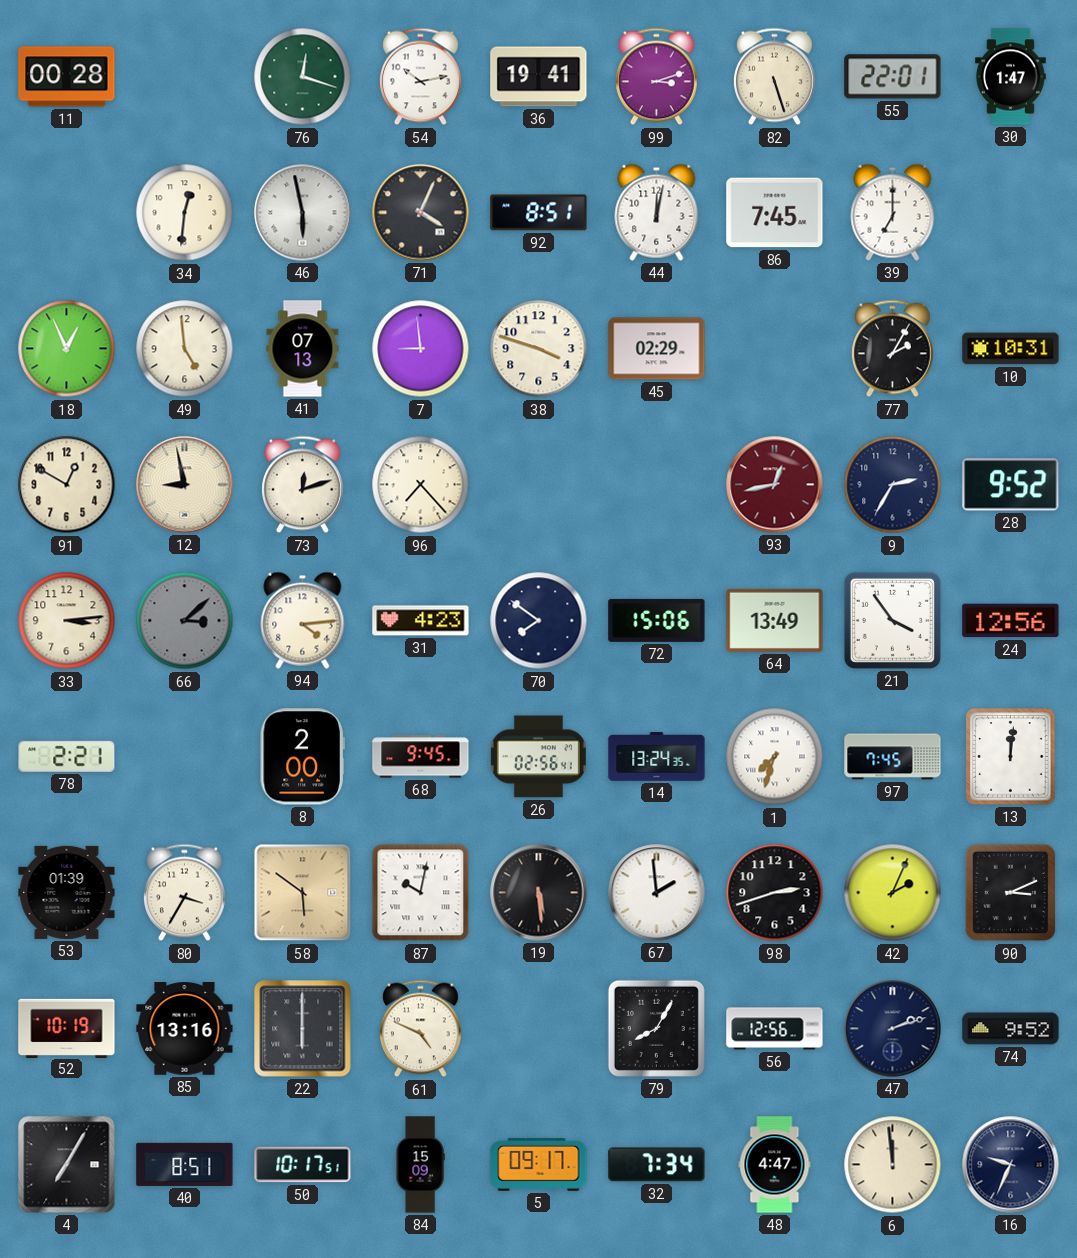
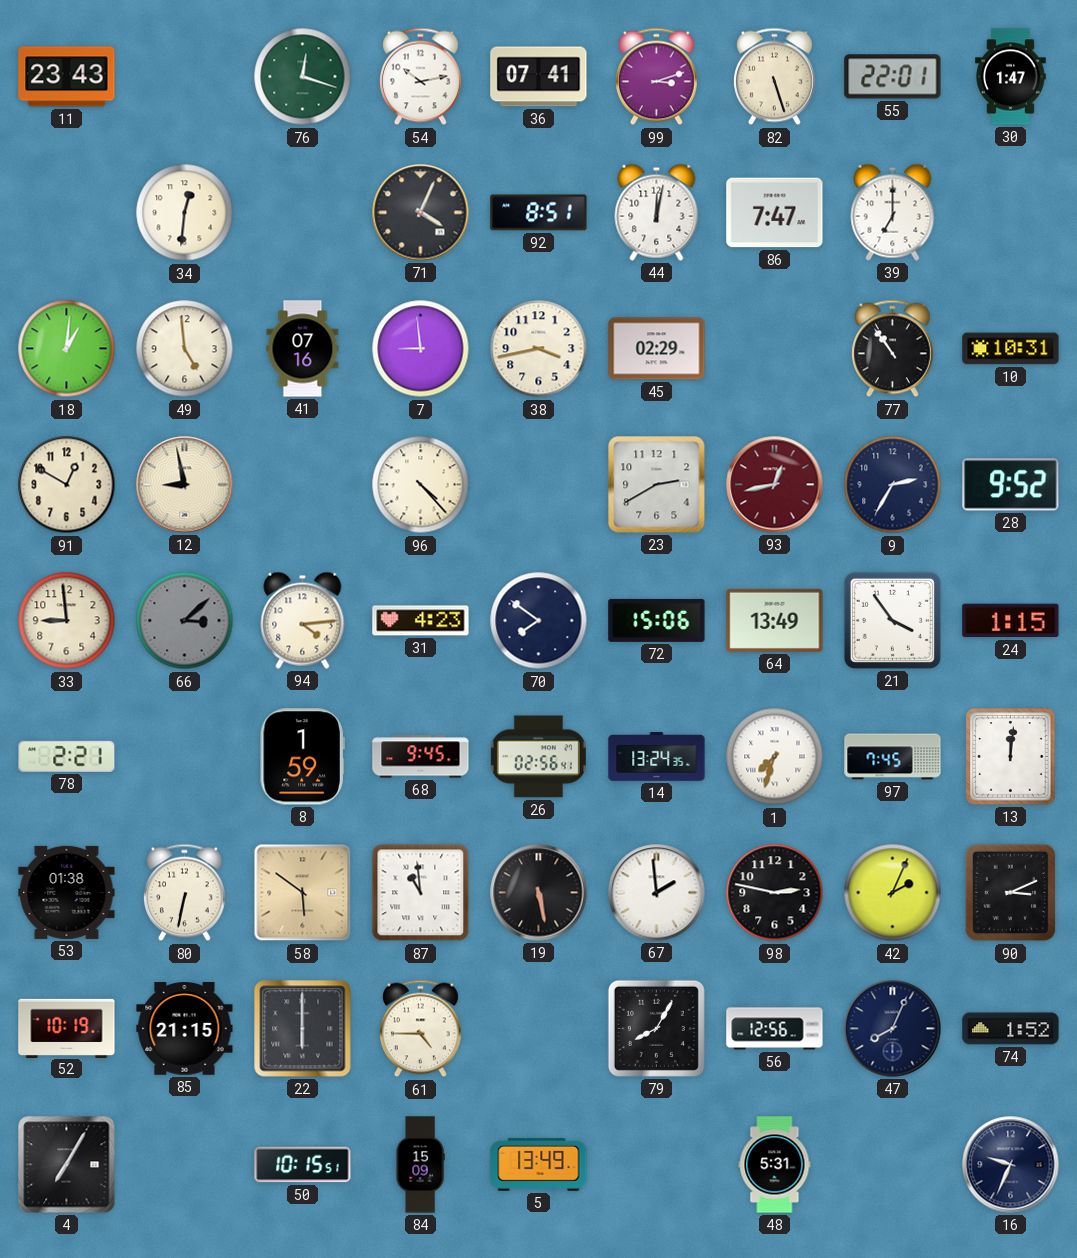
11: 00:28 -> 23:43
36: 19:41 -> 07:41
46: 5:58 -> none
86: 7:45 -> 7:47
18: 12:56 -> 1:01
41: 07:13 -> 07:16
38: 3:48 -> 3:43
77: 2:05 -> 10:54
73: 12:12 -> none
96: 7:23 -> 4:23
23: none -> 2:40
33: 3:14 -> 8:59
24: 12:56 -> 1:15
8: 2:00 -> 1:59
53: 01:39 -> 01:38
80: 3:35 -> 6:32
87: 10:02 -> 10:59
19: 5:29 -> 5:28
98: 2:42 -> 2:47
85: 13:16 -> 21:15
61: 4:49 -> 4:45
47: 2:12 -> 8:04
74: 9:52 -> 1:52
40: 8:51 -> none
50: 10:17 -> 10:15
5: 09:17 -> 13:49
32: 7:34 -> none
48: 4:47 -> 5:31
6: 11:59 -> none
